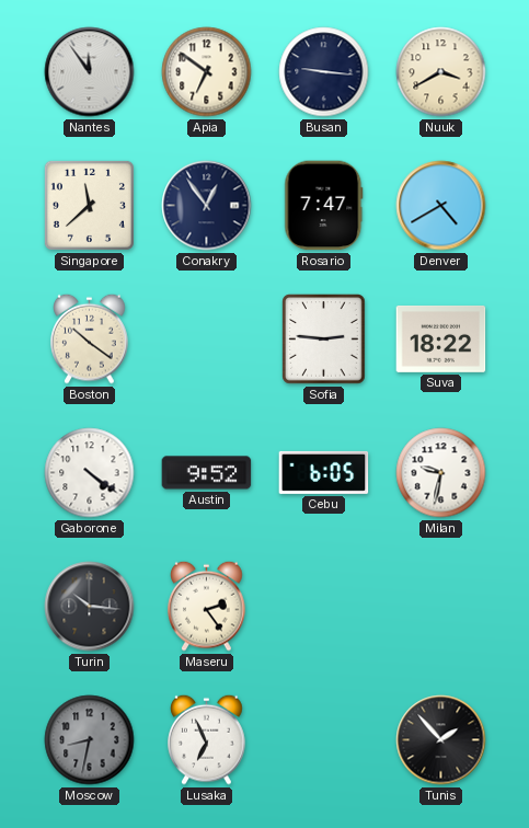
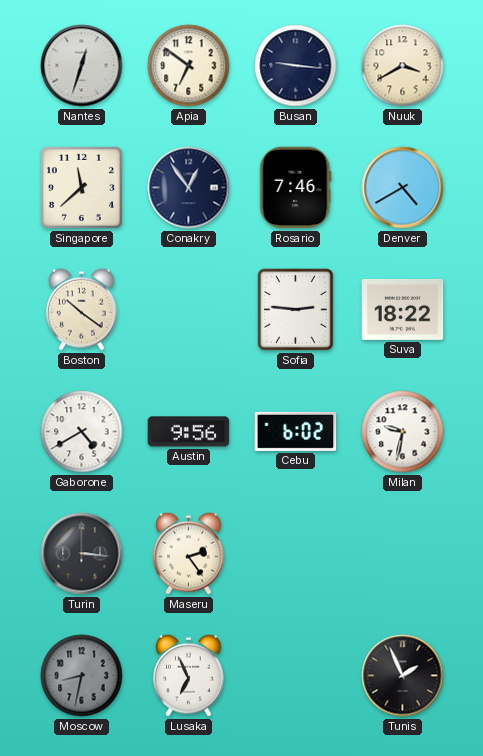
Nantes: 11:54 -> 12:33
Rosario: 7:47 -> 7:46
Gaborone: 4:21 -> 4:40
Austin: 9:52 -> 9:56
Cebu: 6:05 -> 6:02
Turin: 10:16 -> 3:16
Tunis: 1:53 -> 1:56
